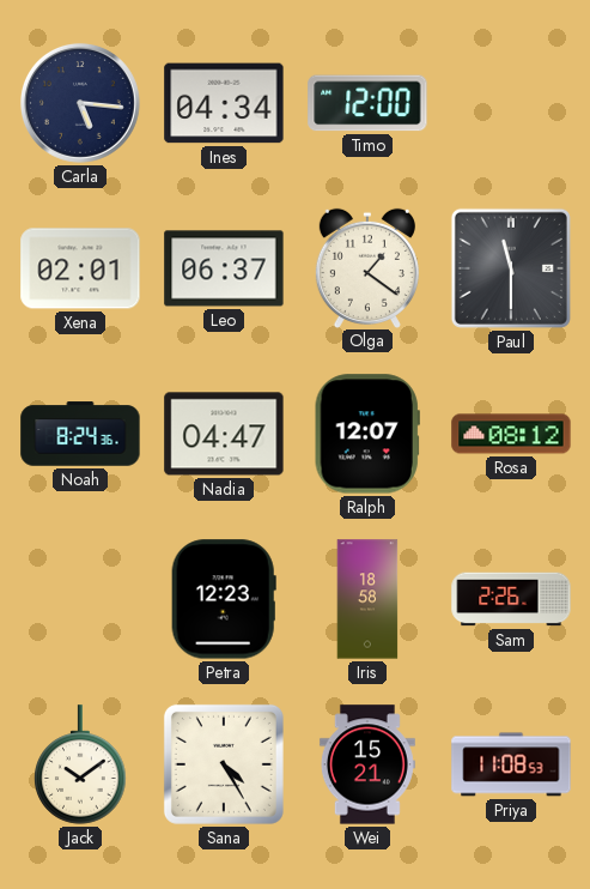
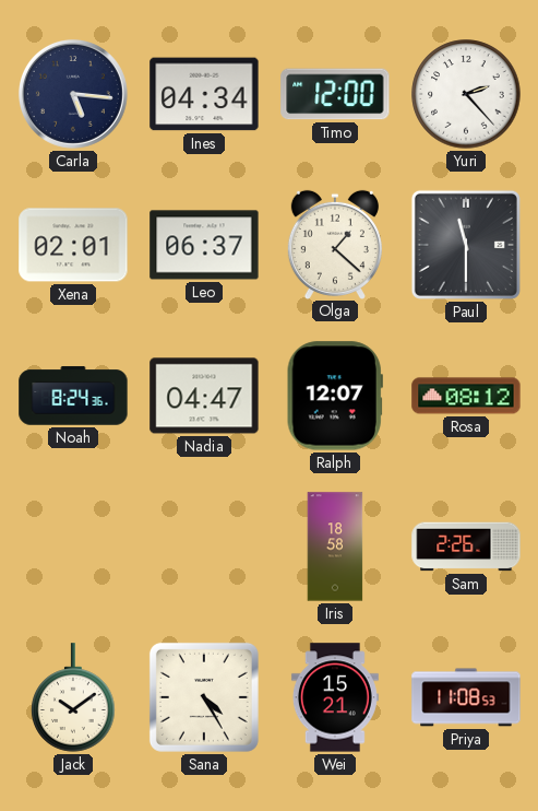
Yuri: none -> 2:23
Olga: 1:21 -> 1:22
Petra: 12:23 -> none
